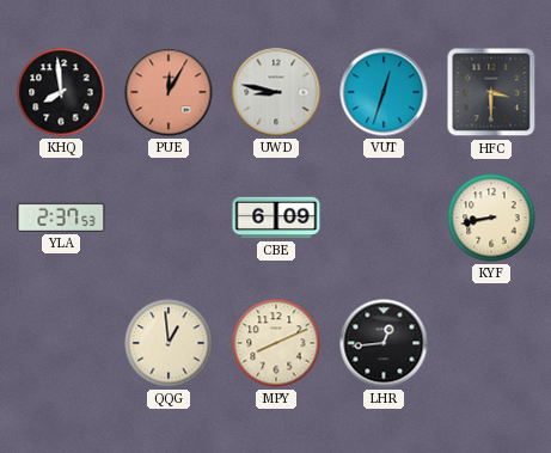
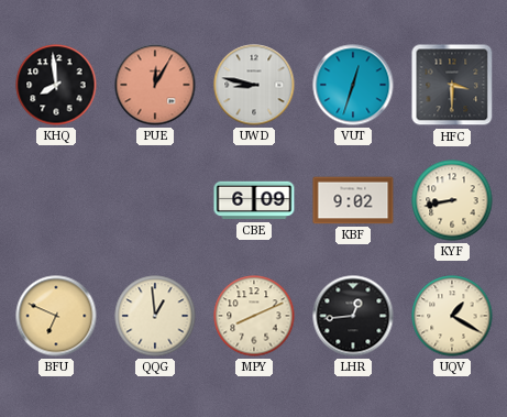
YLA: 2:37 -> none
KBF: none -> 9:02
BFU: none -> 6:49
UQV: none -> 1:20
